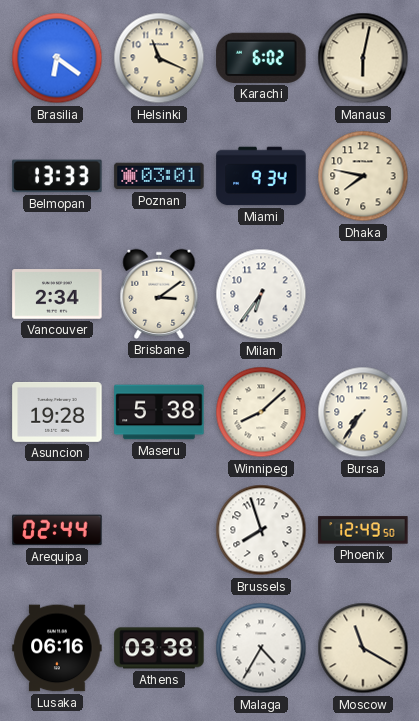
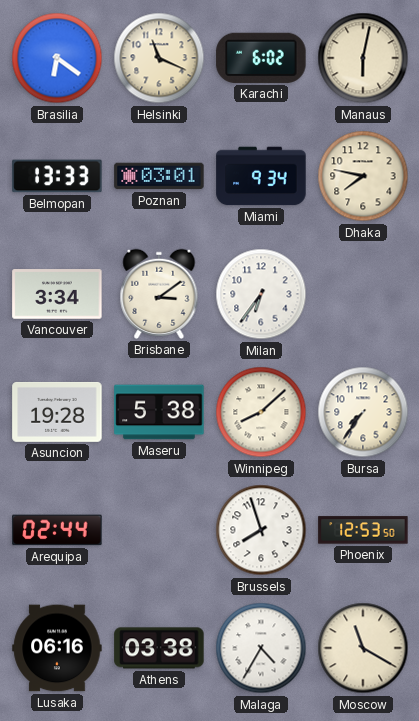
Vancouver: 2:34 -> 3:34
Phoenix: 12:49 -> 12:53
